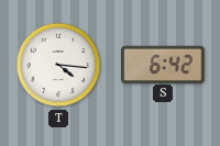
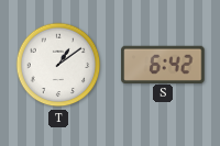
T: 4:16 -> 1:09
